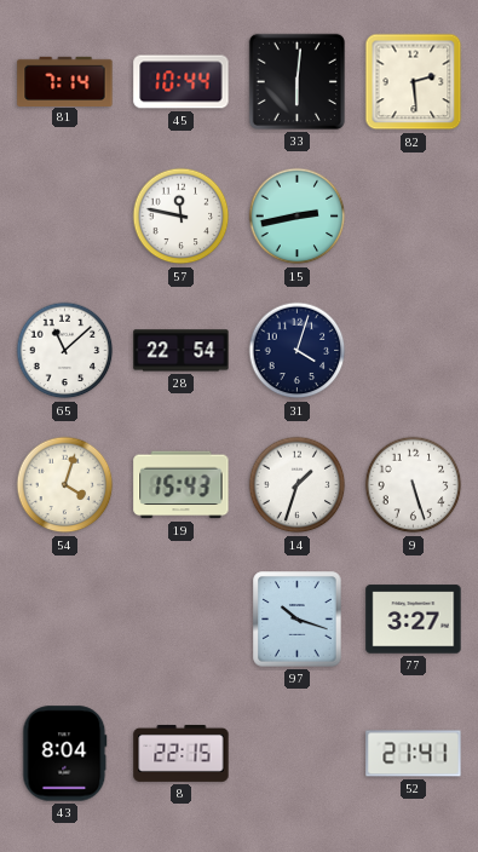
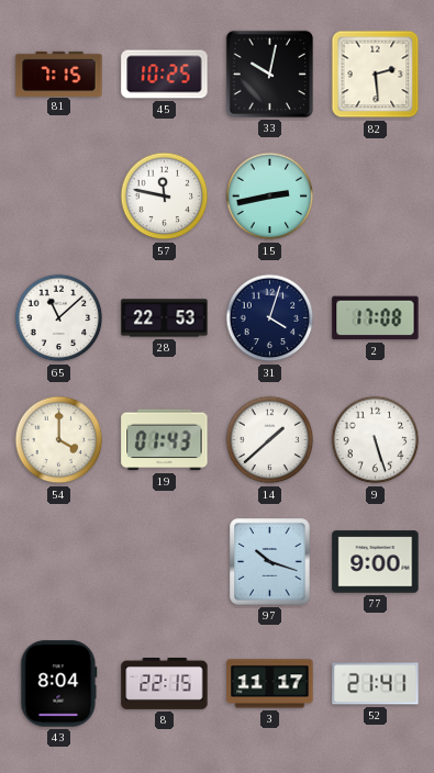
81: 7:14 -> 7:15
45: 10:44 -> 10:25
33: 6:01 -> 10:02
28: 22:54 -> 22:53
2: none -> 17:08
54: 4:03 -> 4:00
19: 15:43 -> 01:43
14: 1:33 -> 1:38
77: 3:27 -> 9:00
3: none -> 11:17
